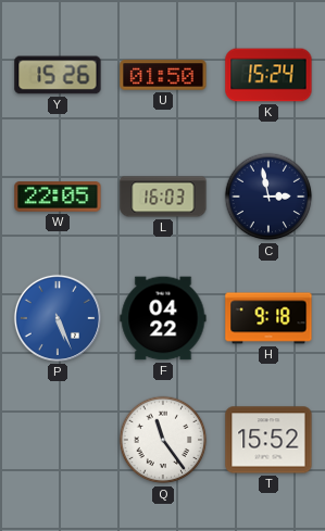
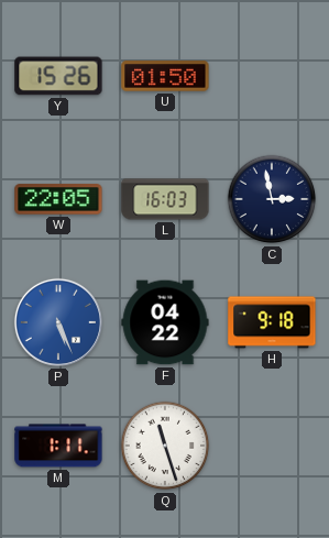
K: 15:24 -> none
M: none -> 1:11
Q: 11:24 -> 11:27
T: 15:52 -> none
